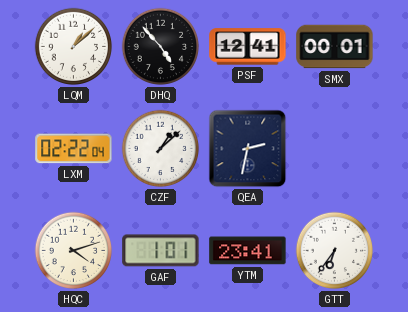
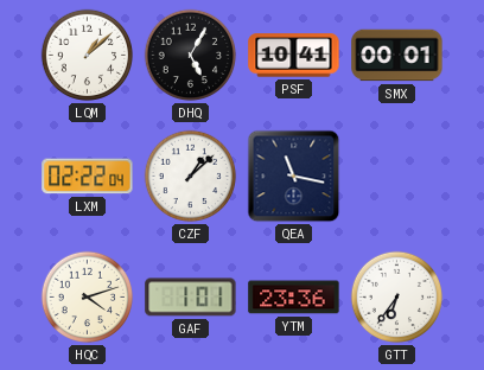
DHQ: 4:53 -> 5:05
PSF: 12:41 -> 10:41
QEA: 2:32 -> 11:17
YTM: 23:41 -> 23:36
